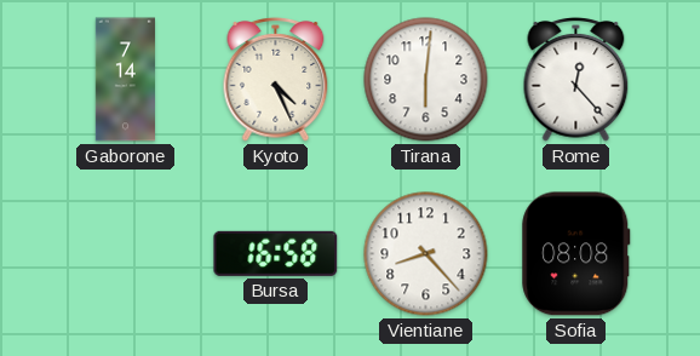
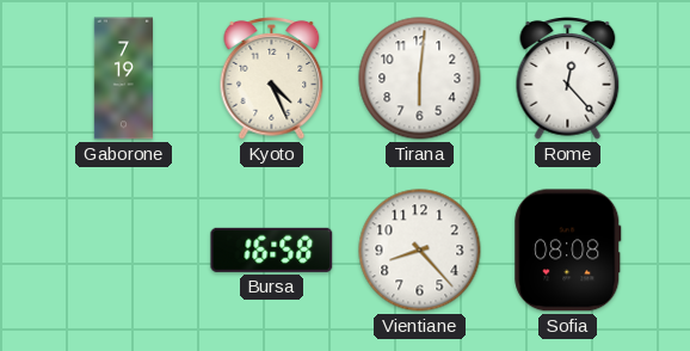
Gaborone: 7:14 -> 7:19
